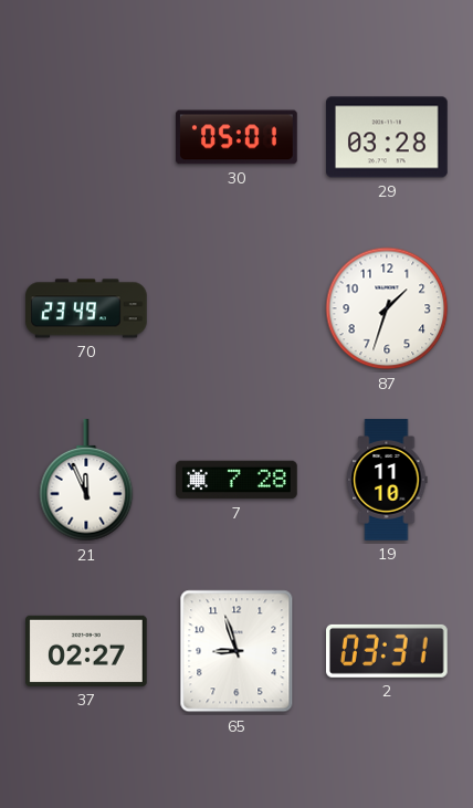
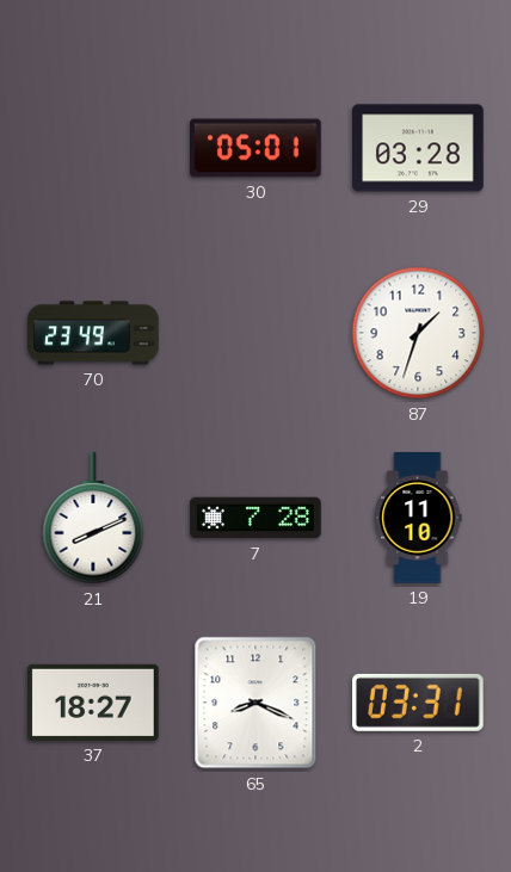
21: 11:56 -> 8:11
37: 02:27 -> 18:27
65: 8:57 -> 8:19
